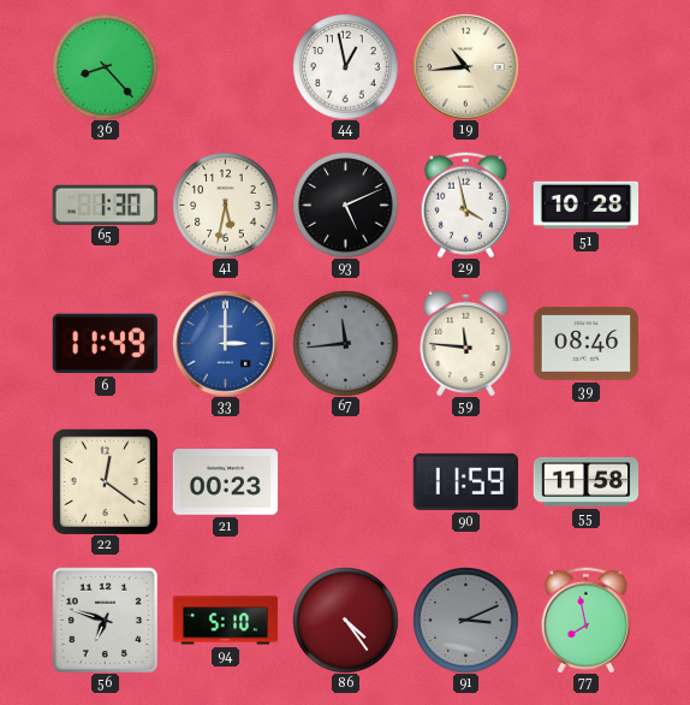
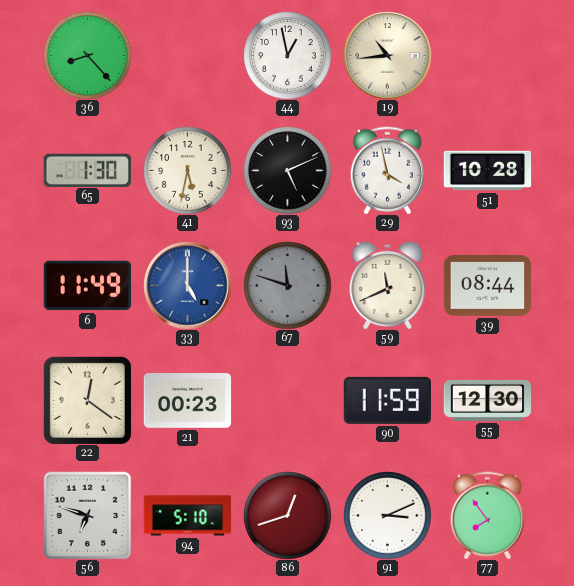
33: 3:00 -> 5:00
67: 11:44 -> 11:48
59: 11:46 -> 11:41
39: 08:46 -> 08:44
55: 11:58 -> 12:30
86: 4:24 -> 12:42
91 dial: grey -> white
77: 7:58 -> 7:54
